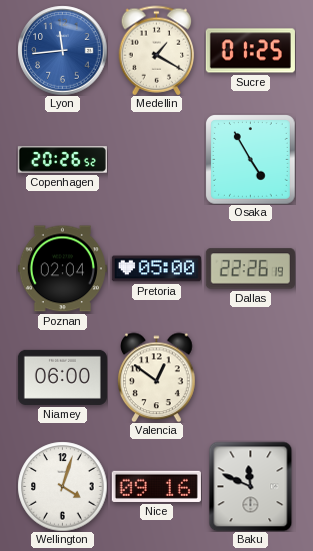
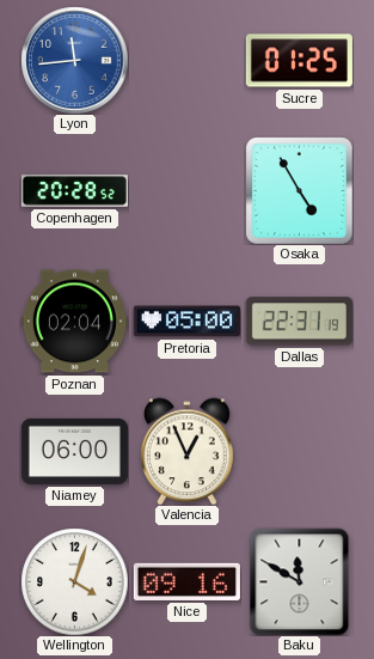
Medellin: 1:20 -> none
Copenhagen: 20:26 -> 20:28
Dallas: 22:26 -> 22:31
Valencia: 12:51 -> 12:56
Baku: 11:49 -> 11:50
